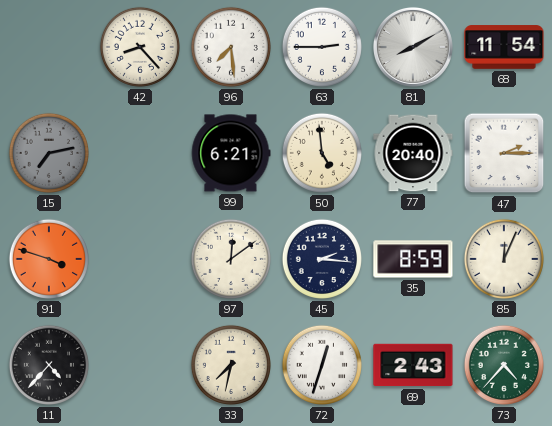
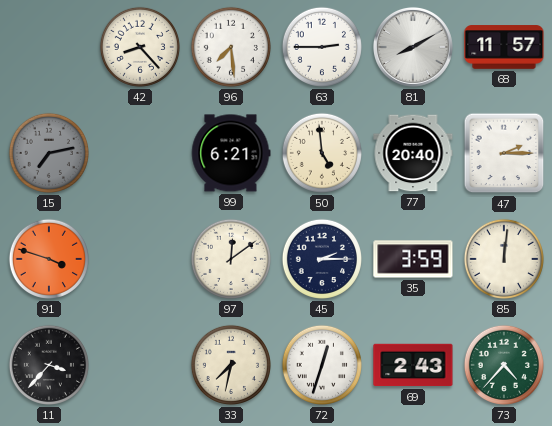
68: 11:54 -> 11:57
45: 2:16 -> 2:15
35: 8:59 -> 3:59
85: 12:04 -> 12:01
11: 4:37 -> 3:37
